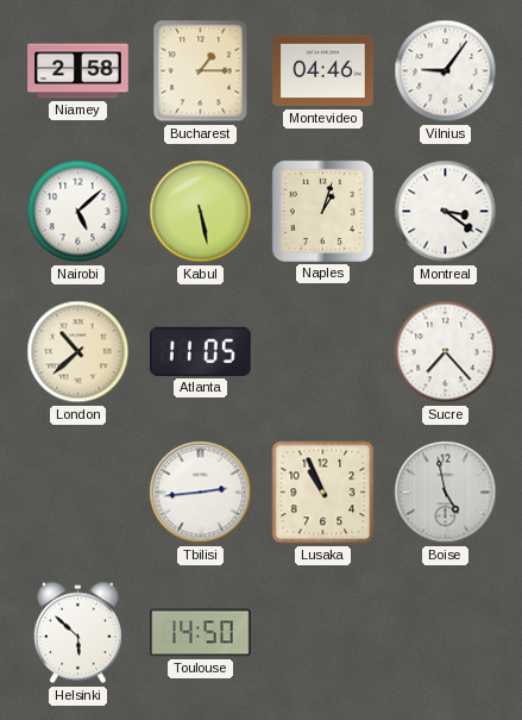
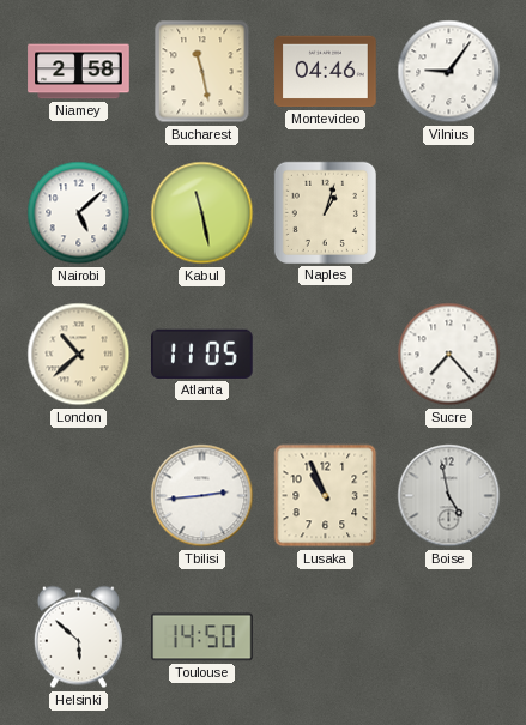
Bucharest: 1:15 -> 11:28
Kabul: 5:28 -> 11:28
Montreal: 3:21 -> none
